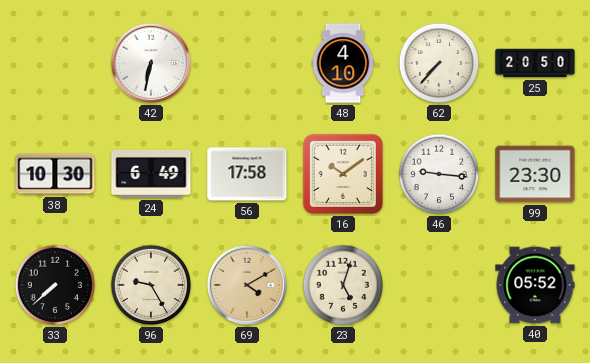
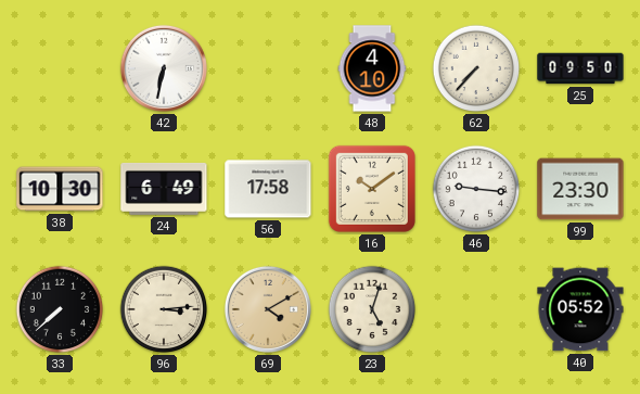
25: 20:50 -> 09:50
96: 9:25 -> 3:14
